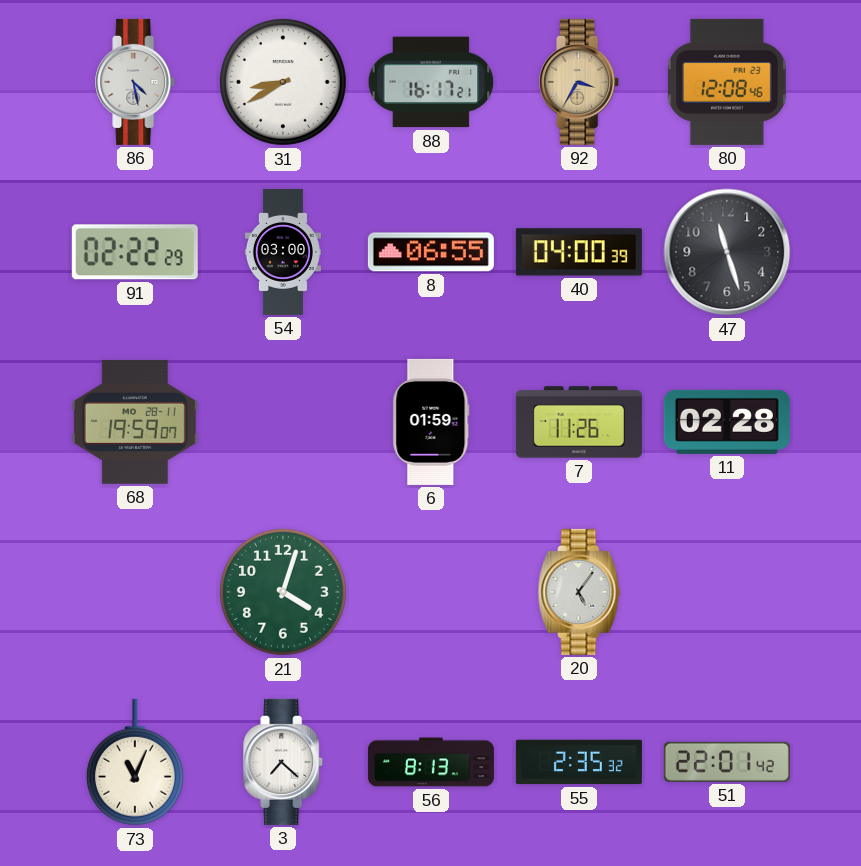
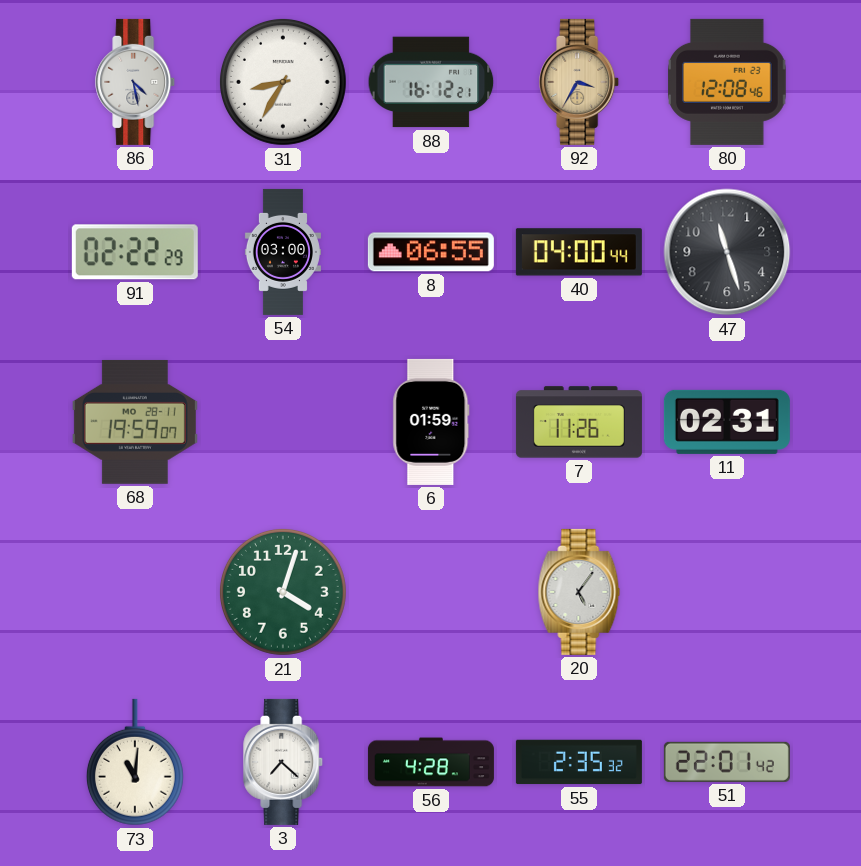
31: 8:40 -> 8:35
88: 16:17 -> 16:12
40: 04:00:39 -> 04:00:44
11: 02:28 -> 02:31
73: 11:04 -> 11:01
56: 8:13 -> 4:28
